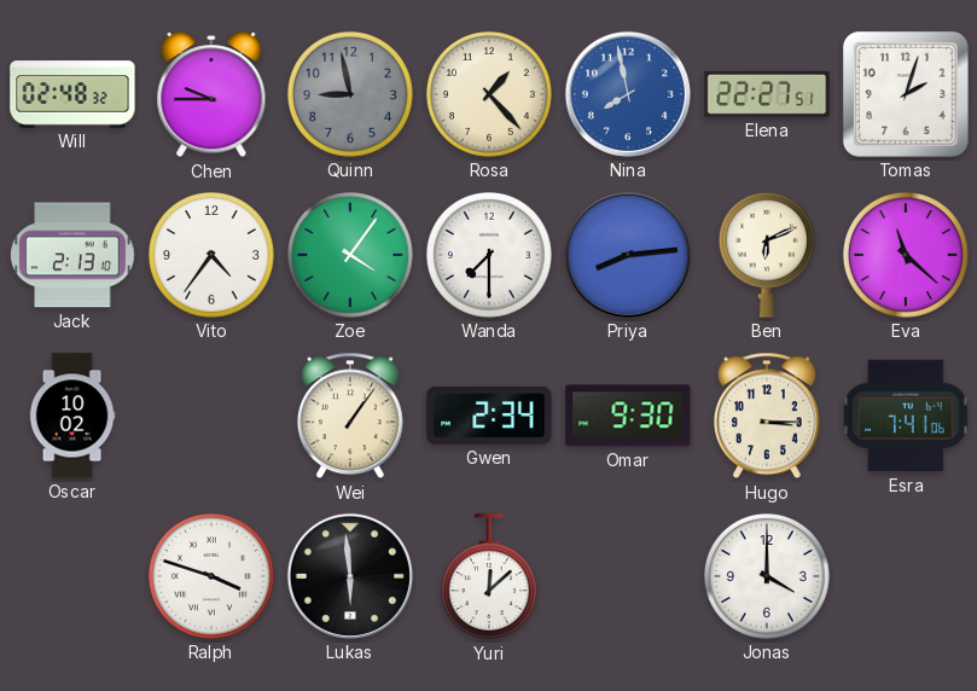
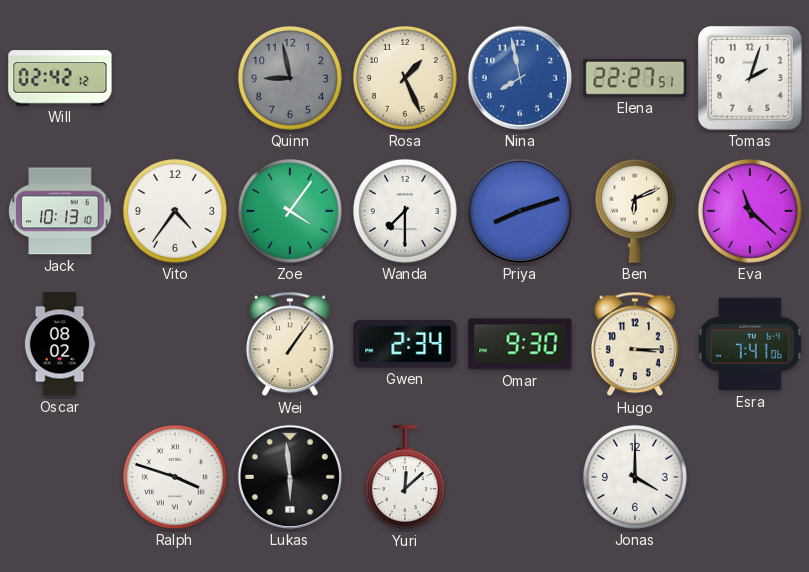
Will: 02:48 -> 02:42
Chen: 9:45 -> none
Rosa: 1:23 -> 1:26
Jack: 2:13 -> 10:13
Priya: 8:14 -> 8:12
Oscar: 10:02 -> 08:02
